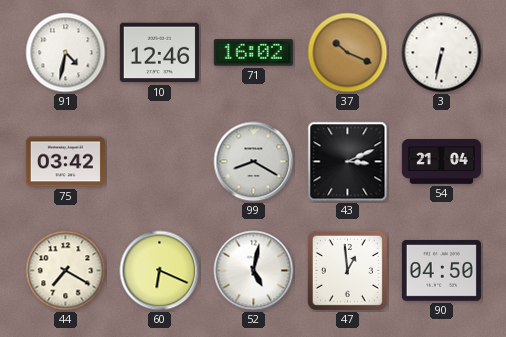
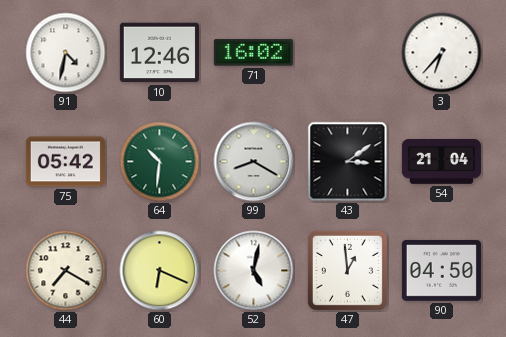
37: 10:19 -> none
3: 6:32 -> 6:37
75: 03:42 -> 05:42
64: none -> 10:31
43: 3:11 -> 3:09
